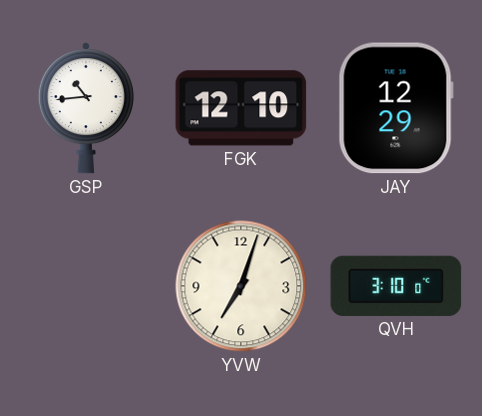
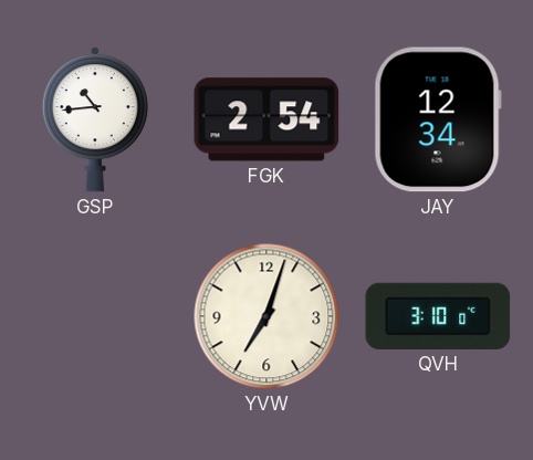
FGK: 12:10 -> 2:54
JAY: 12:29 -> 12:34
